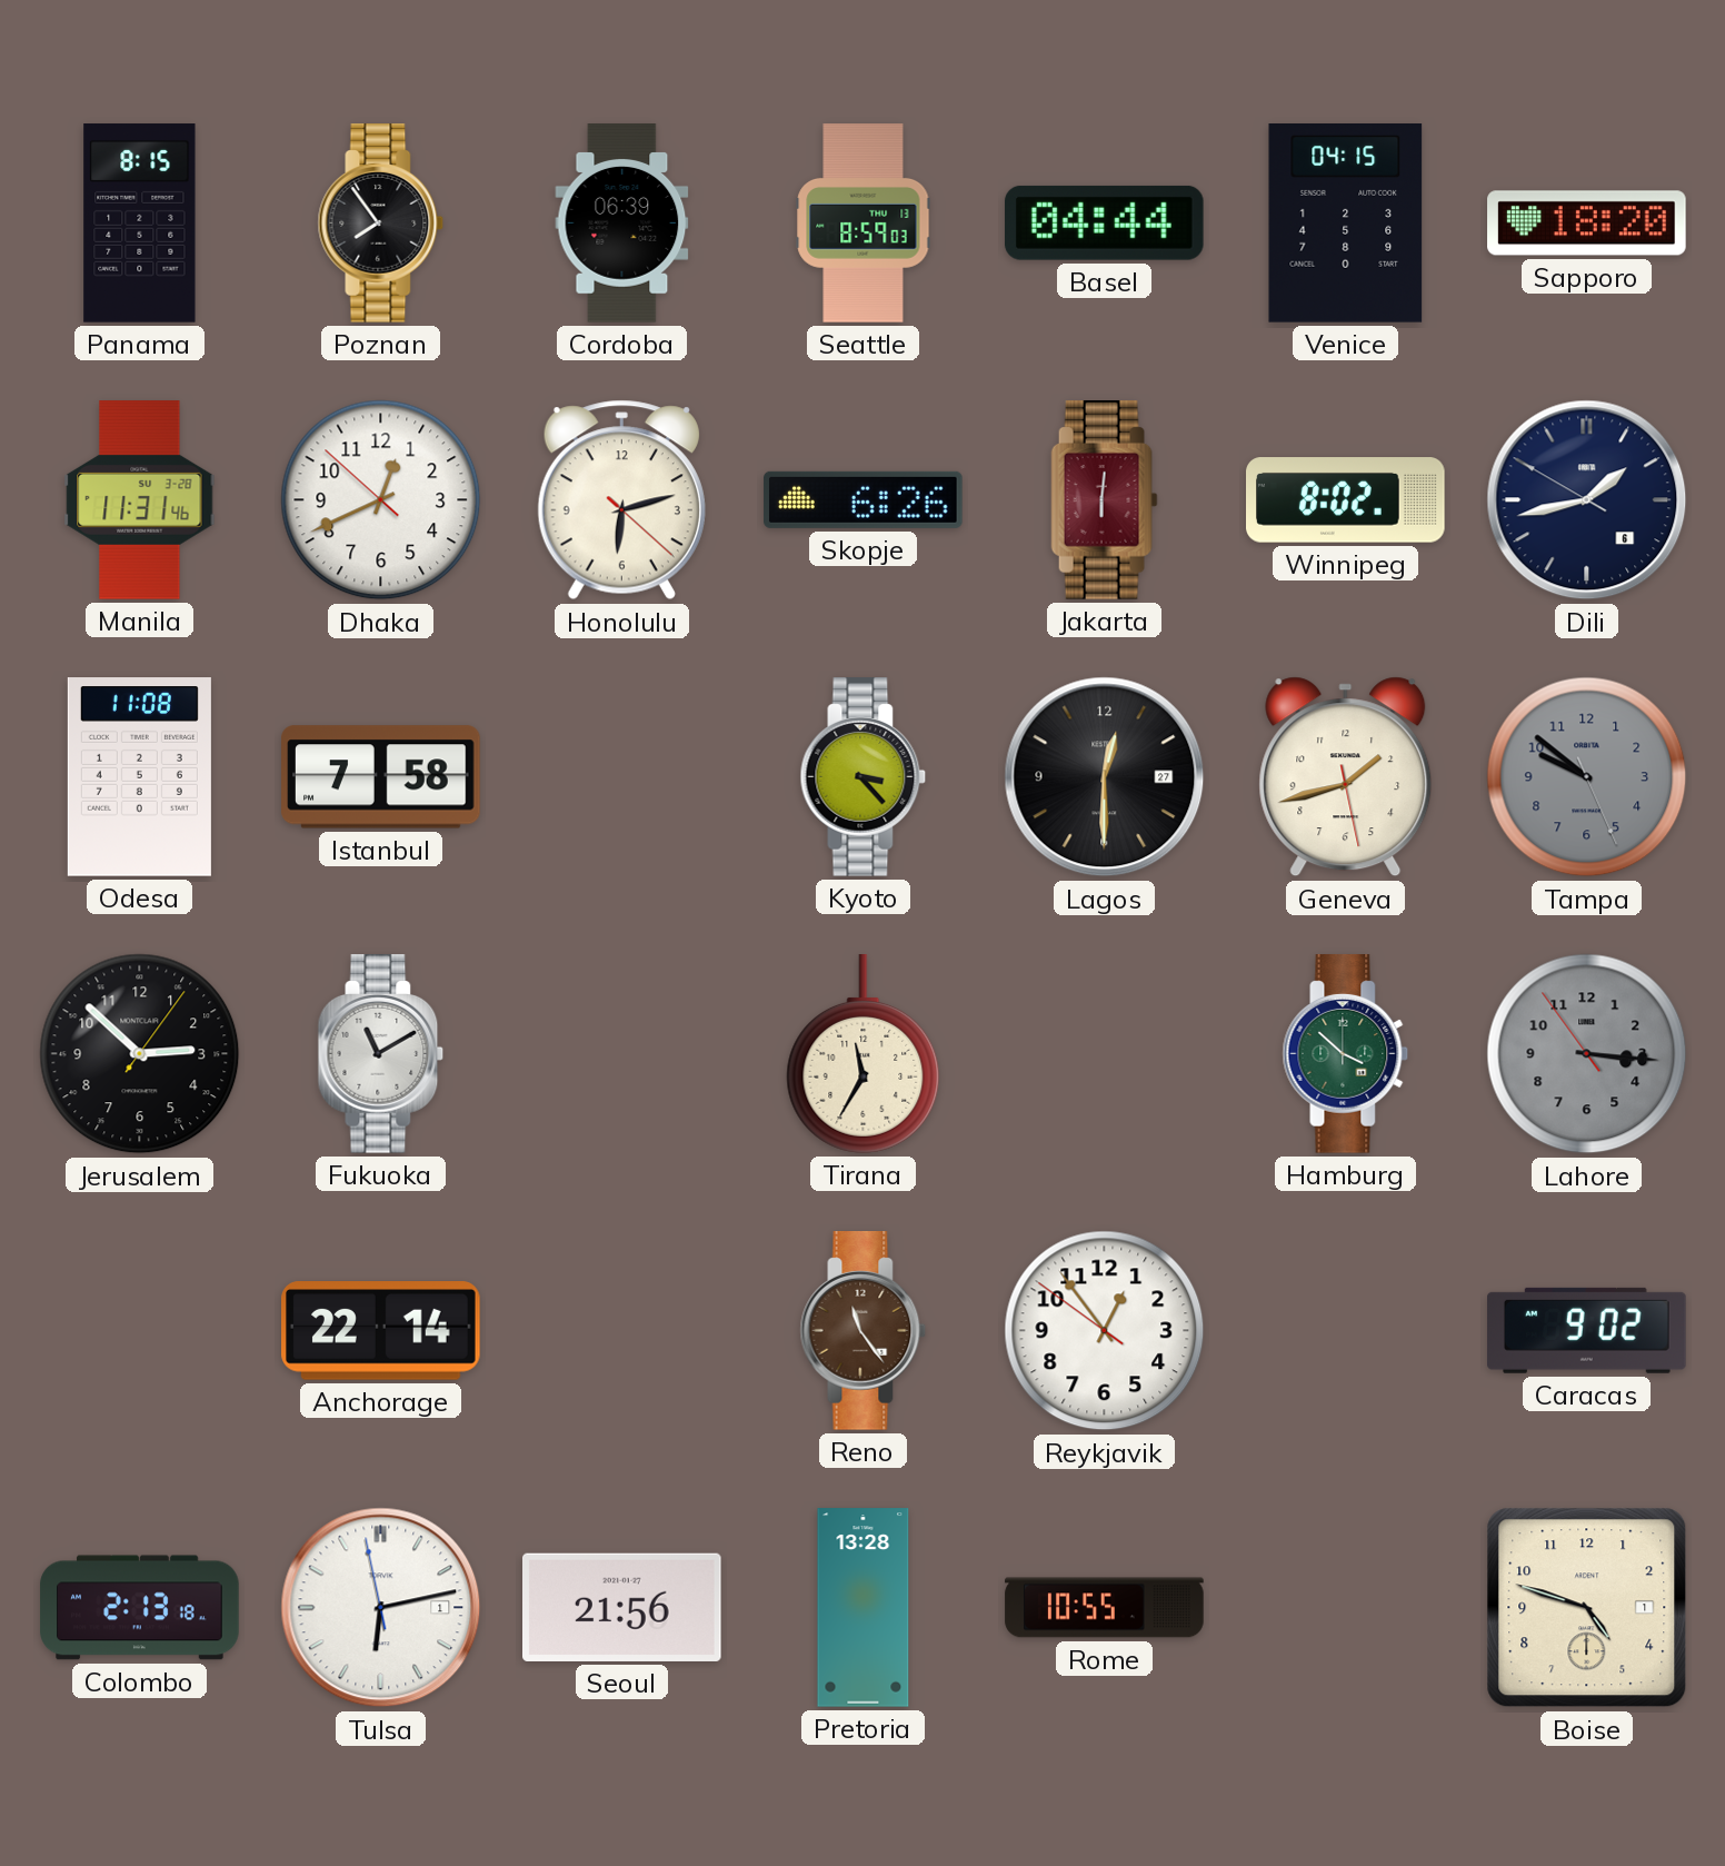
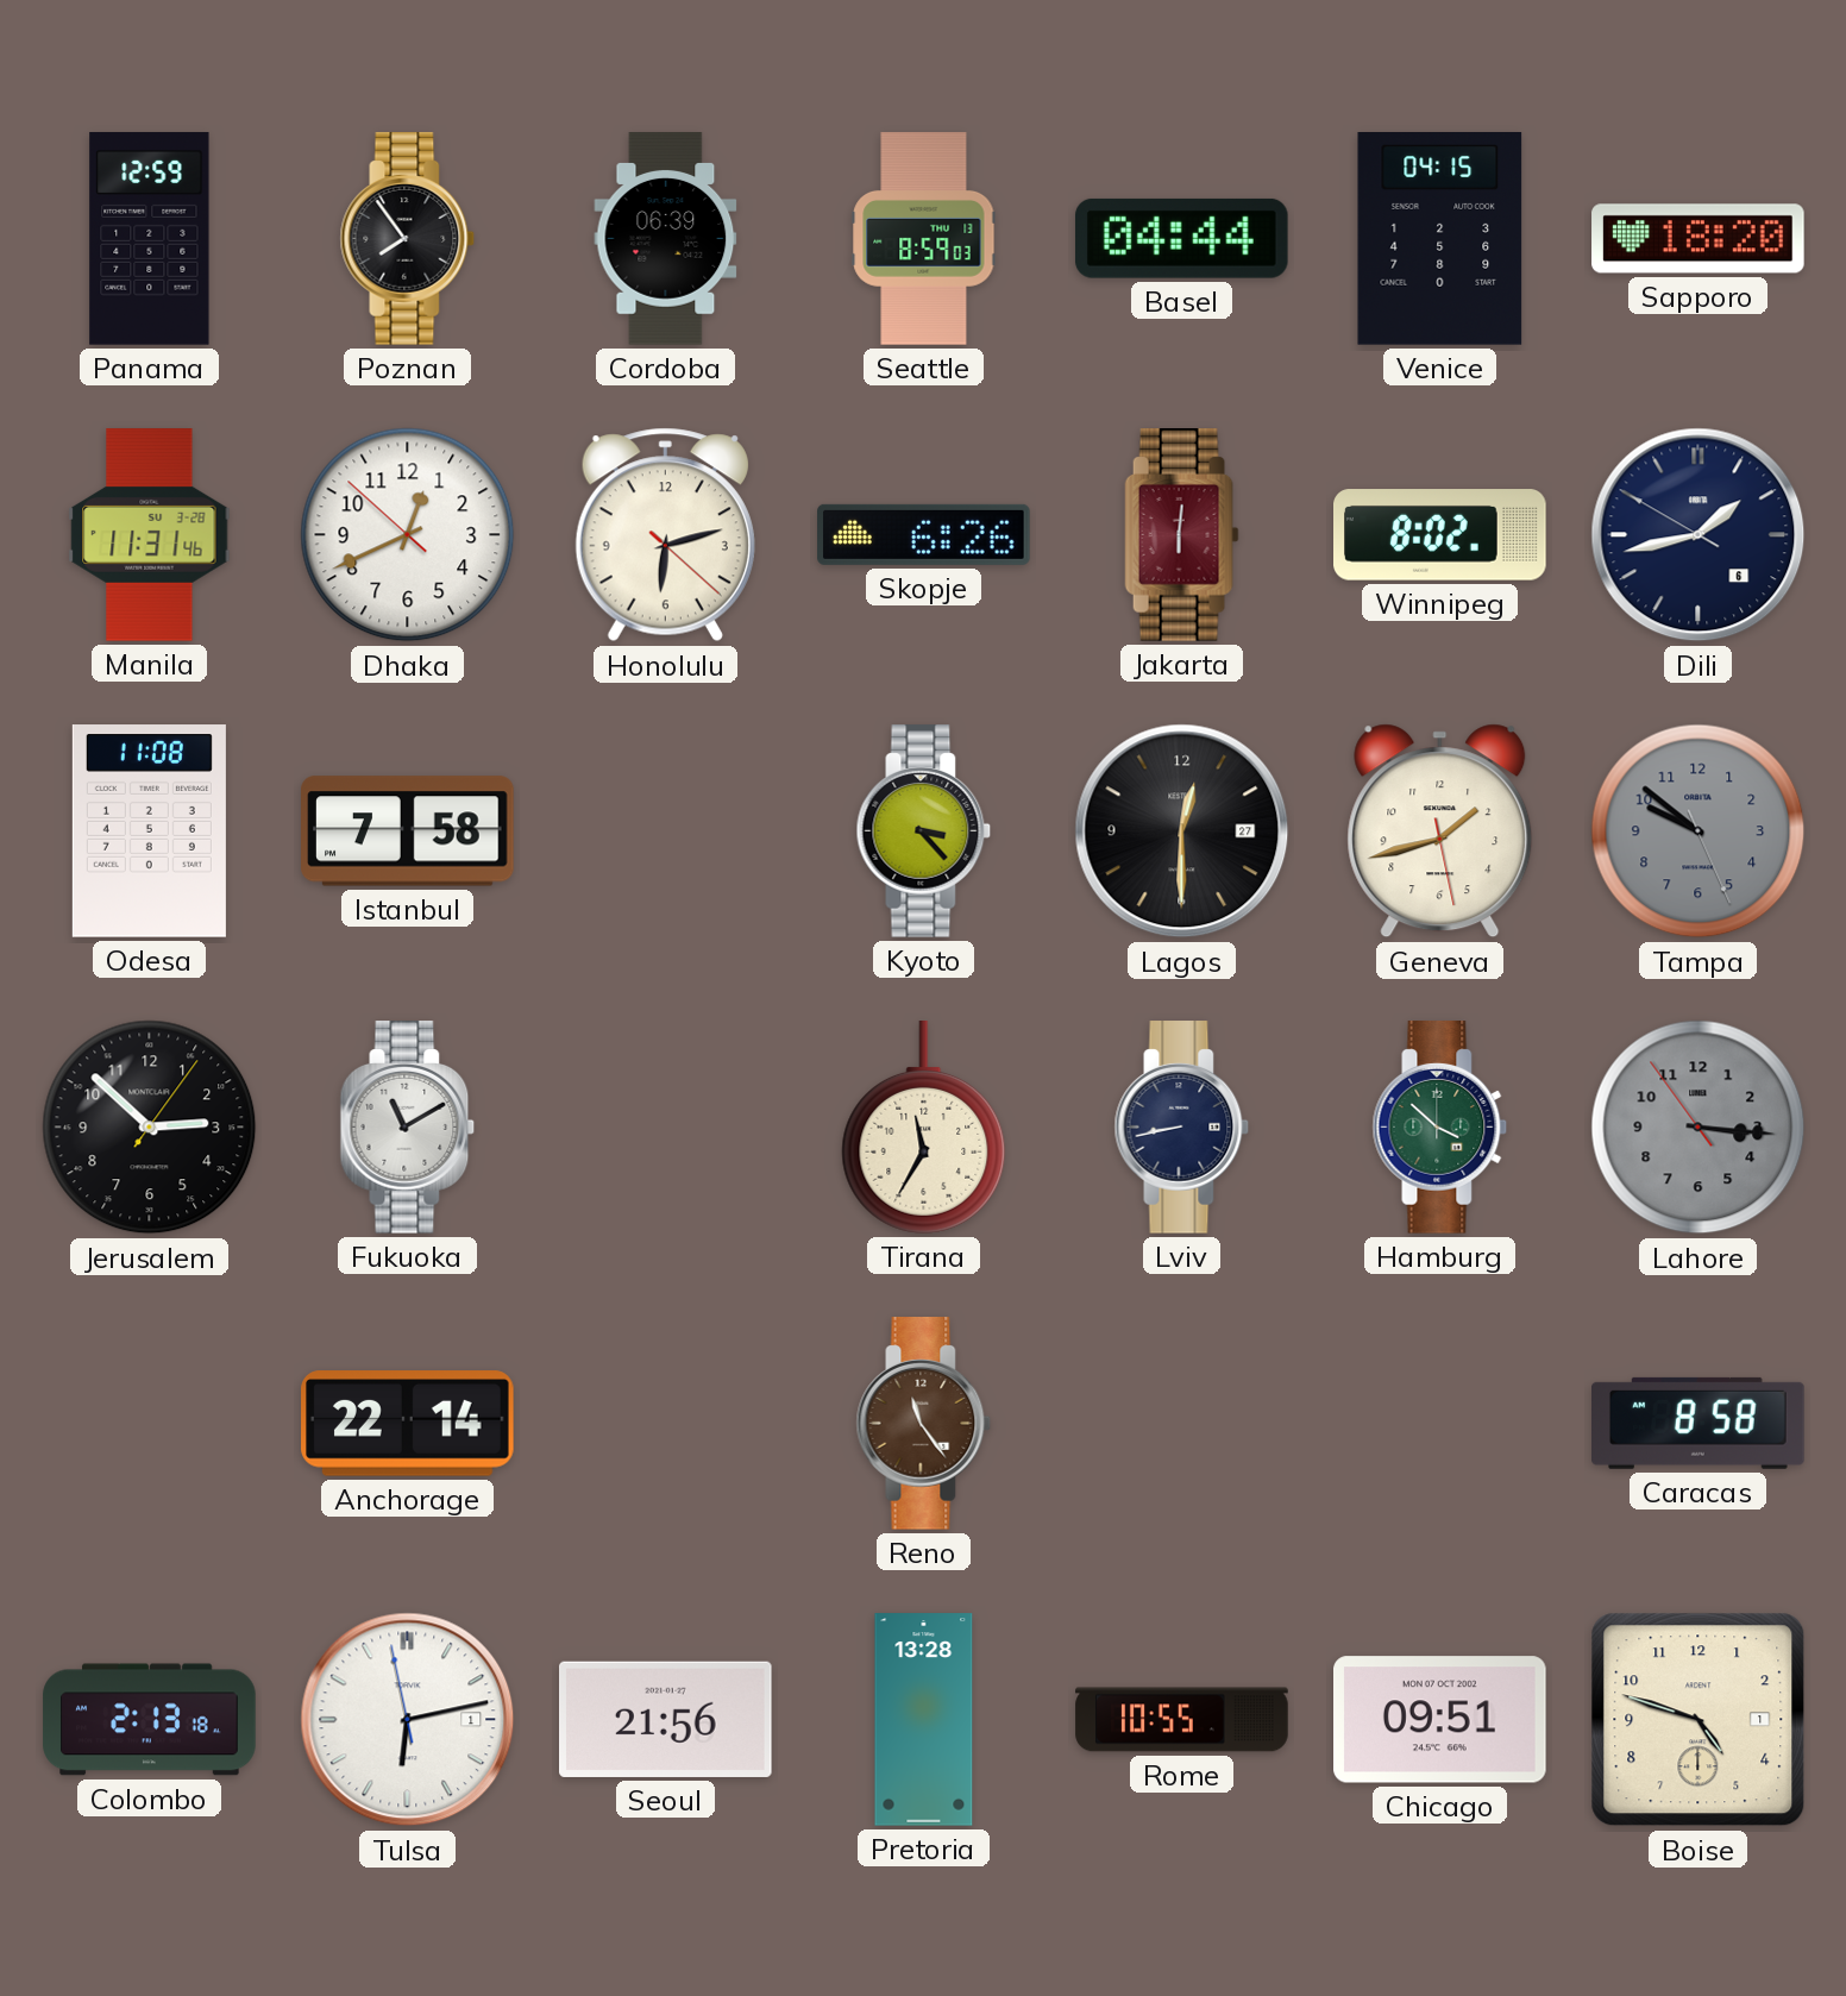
Panama: 8:15 -> 12:59
Lviv: none -> 8:43
Reykjavik: 12:53 -> none
Caracas: 9:02 -> 8:58
Chicago: none -> 09:51
